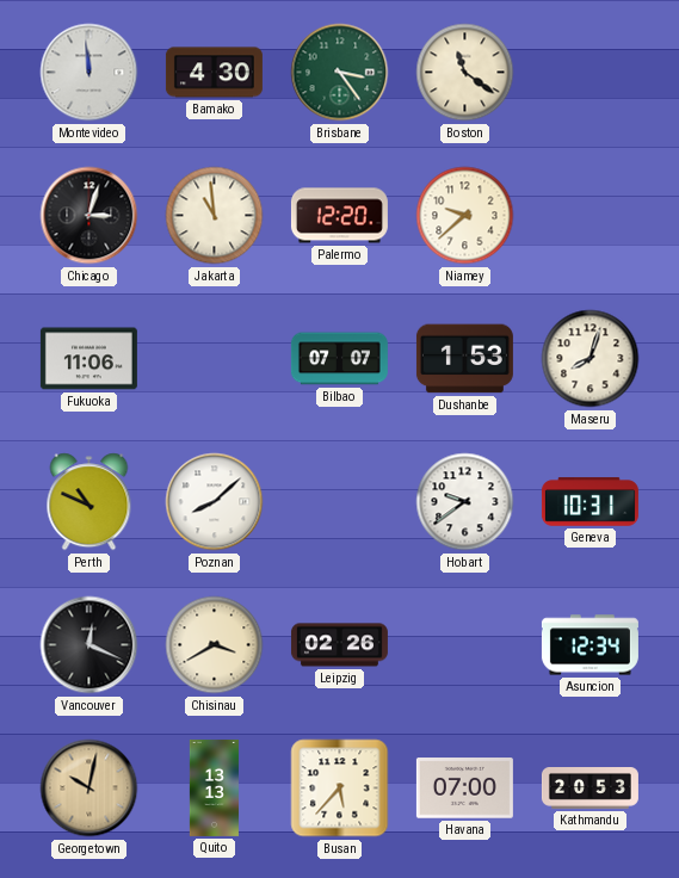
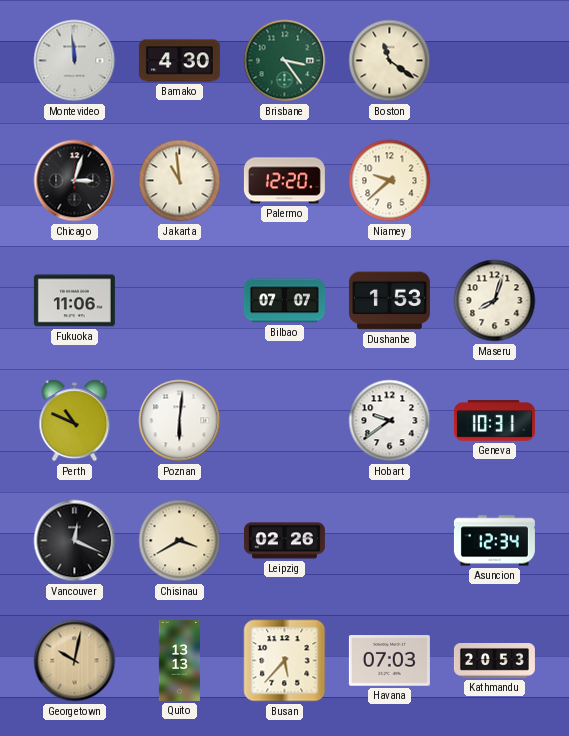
Poznan: 8:08 -> 6:01
Havana: 07:00 -> 07:03
